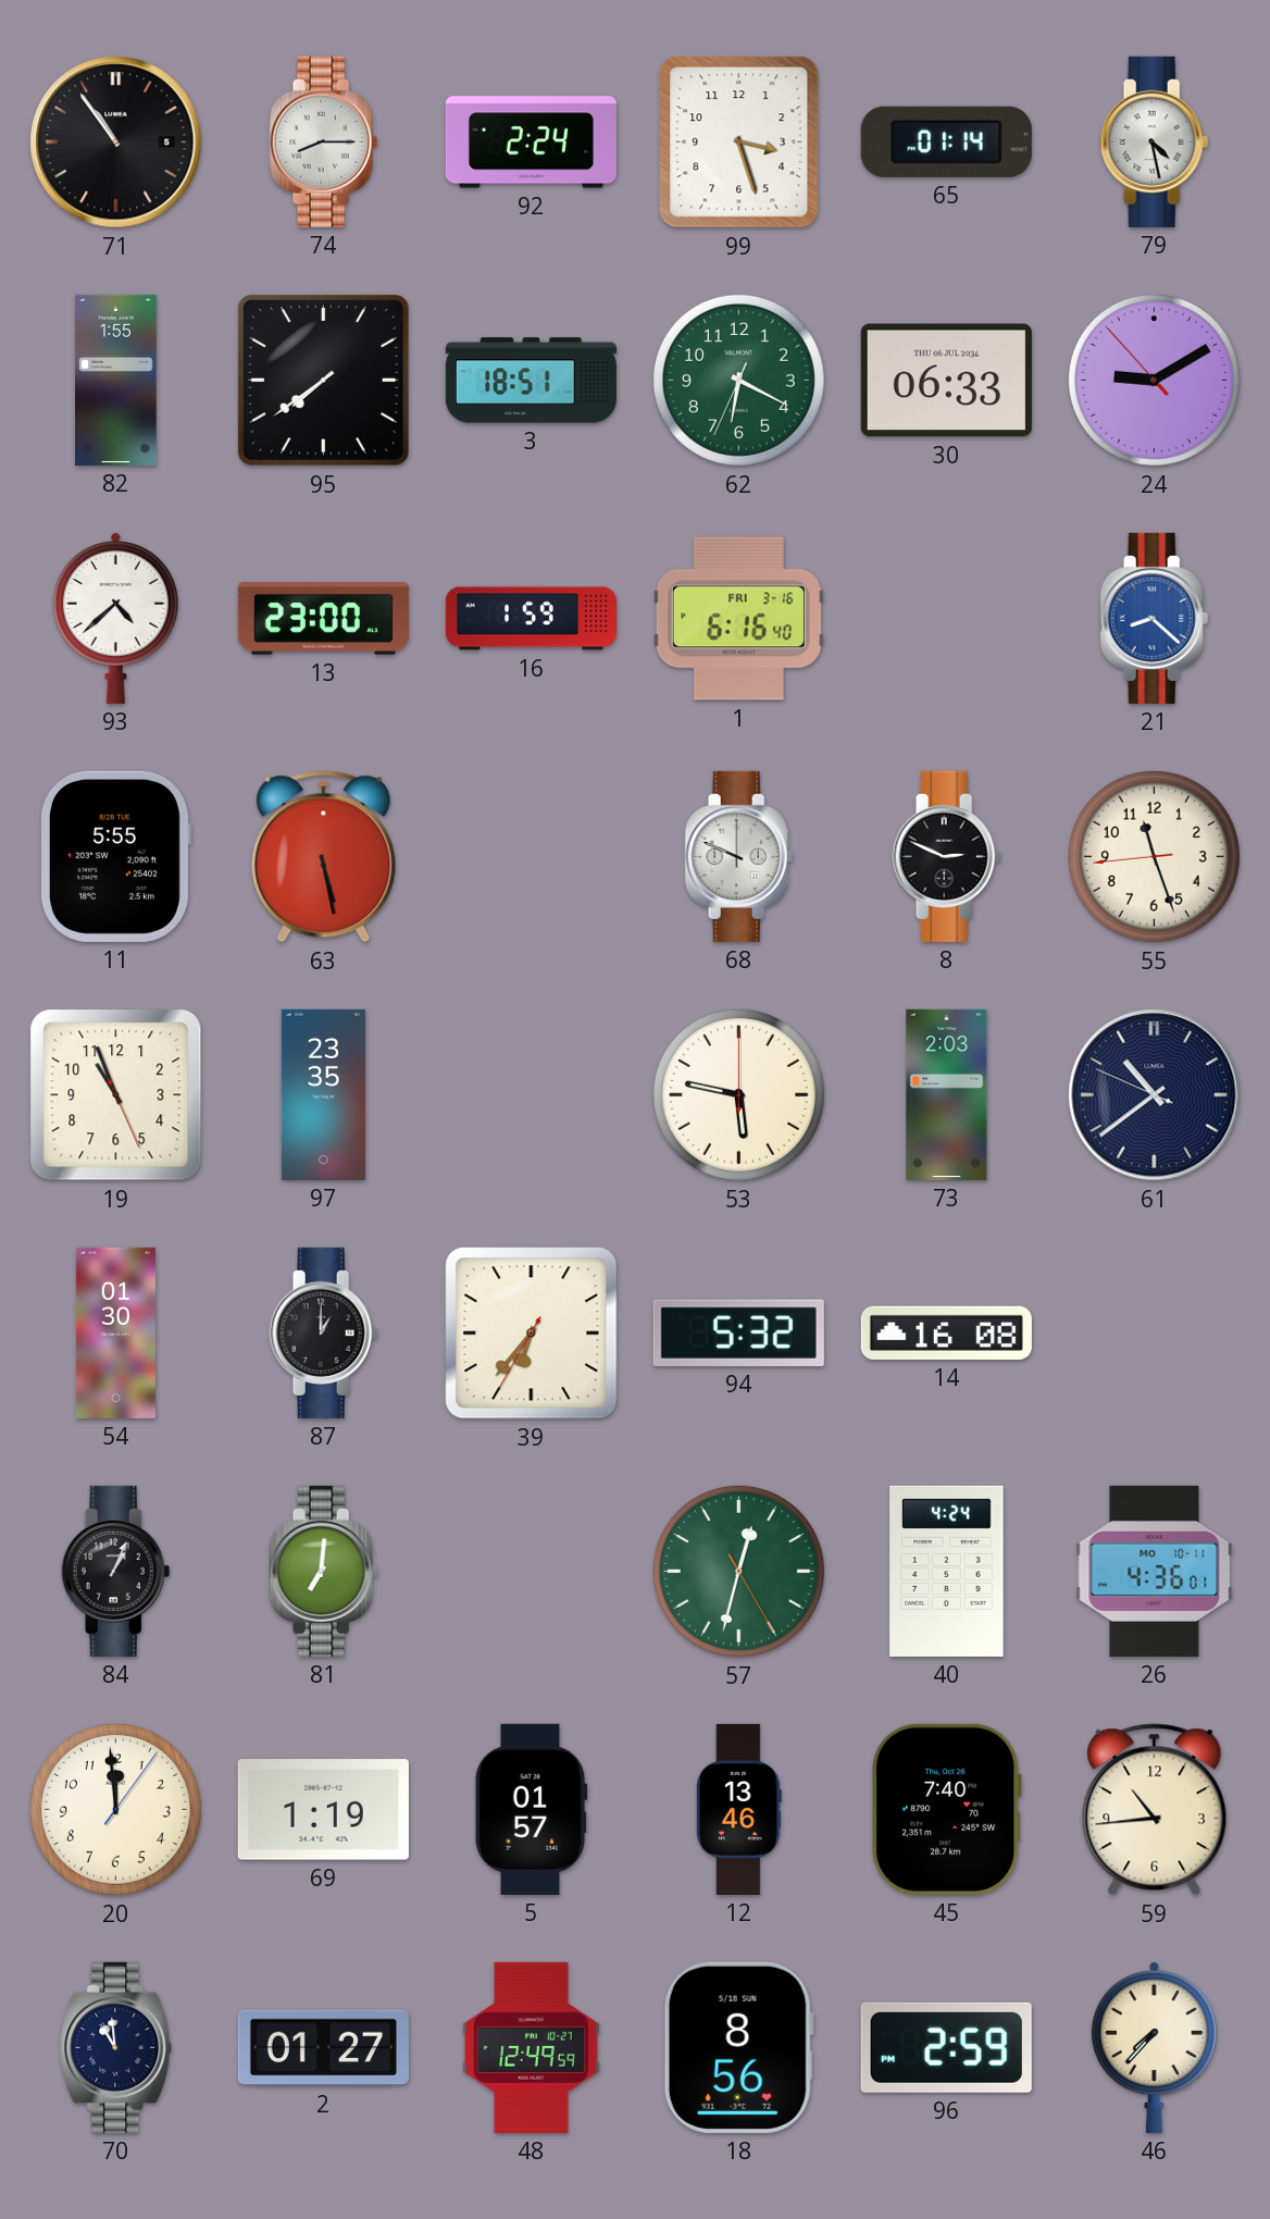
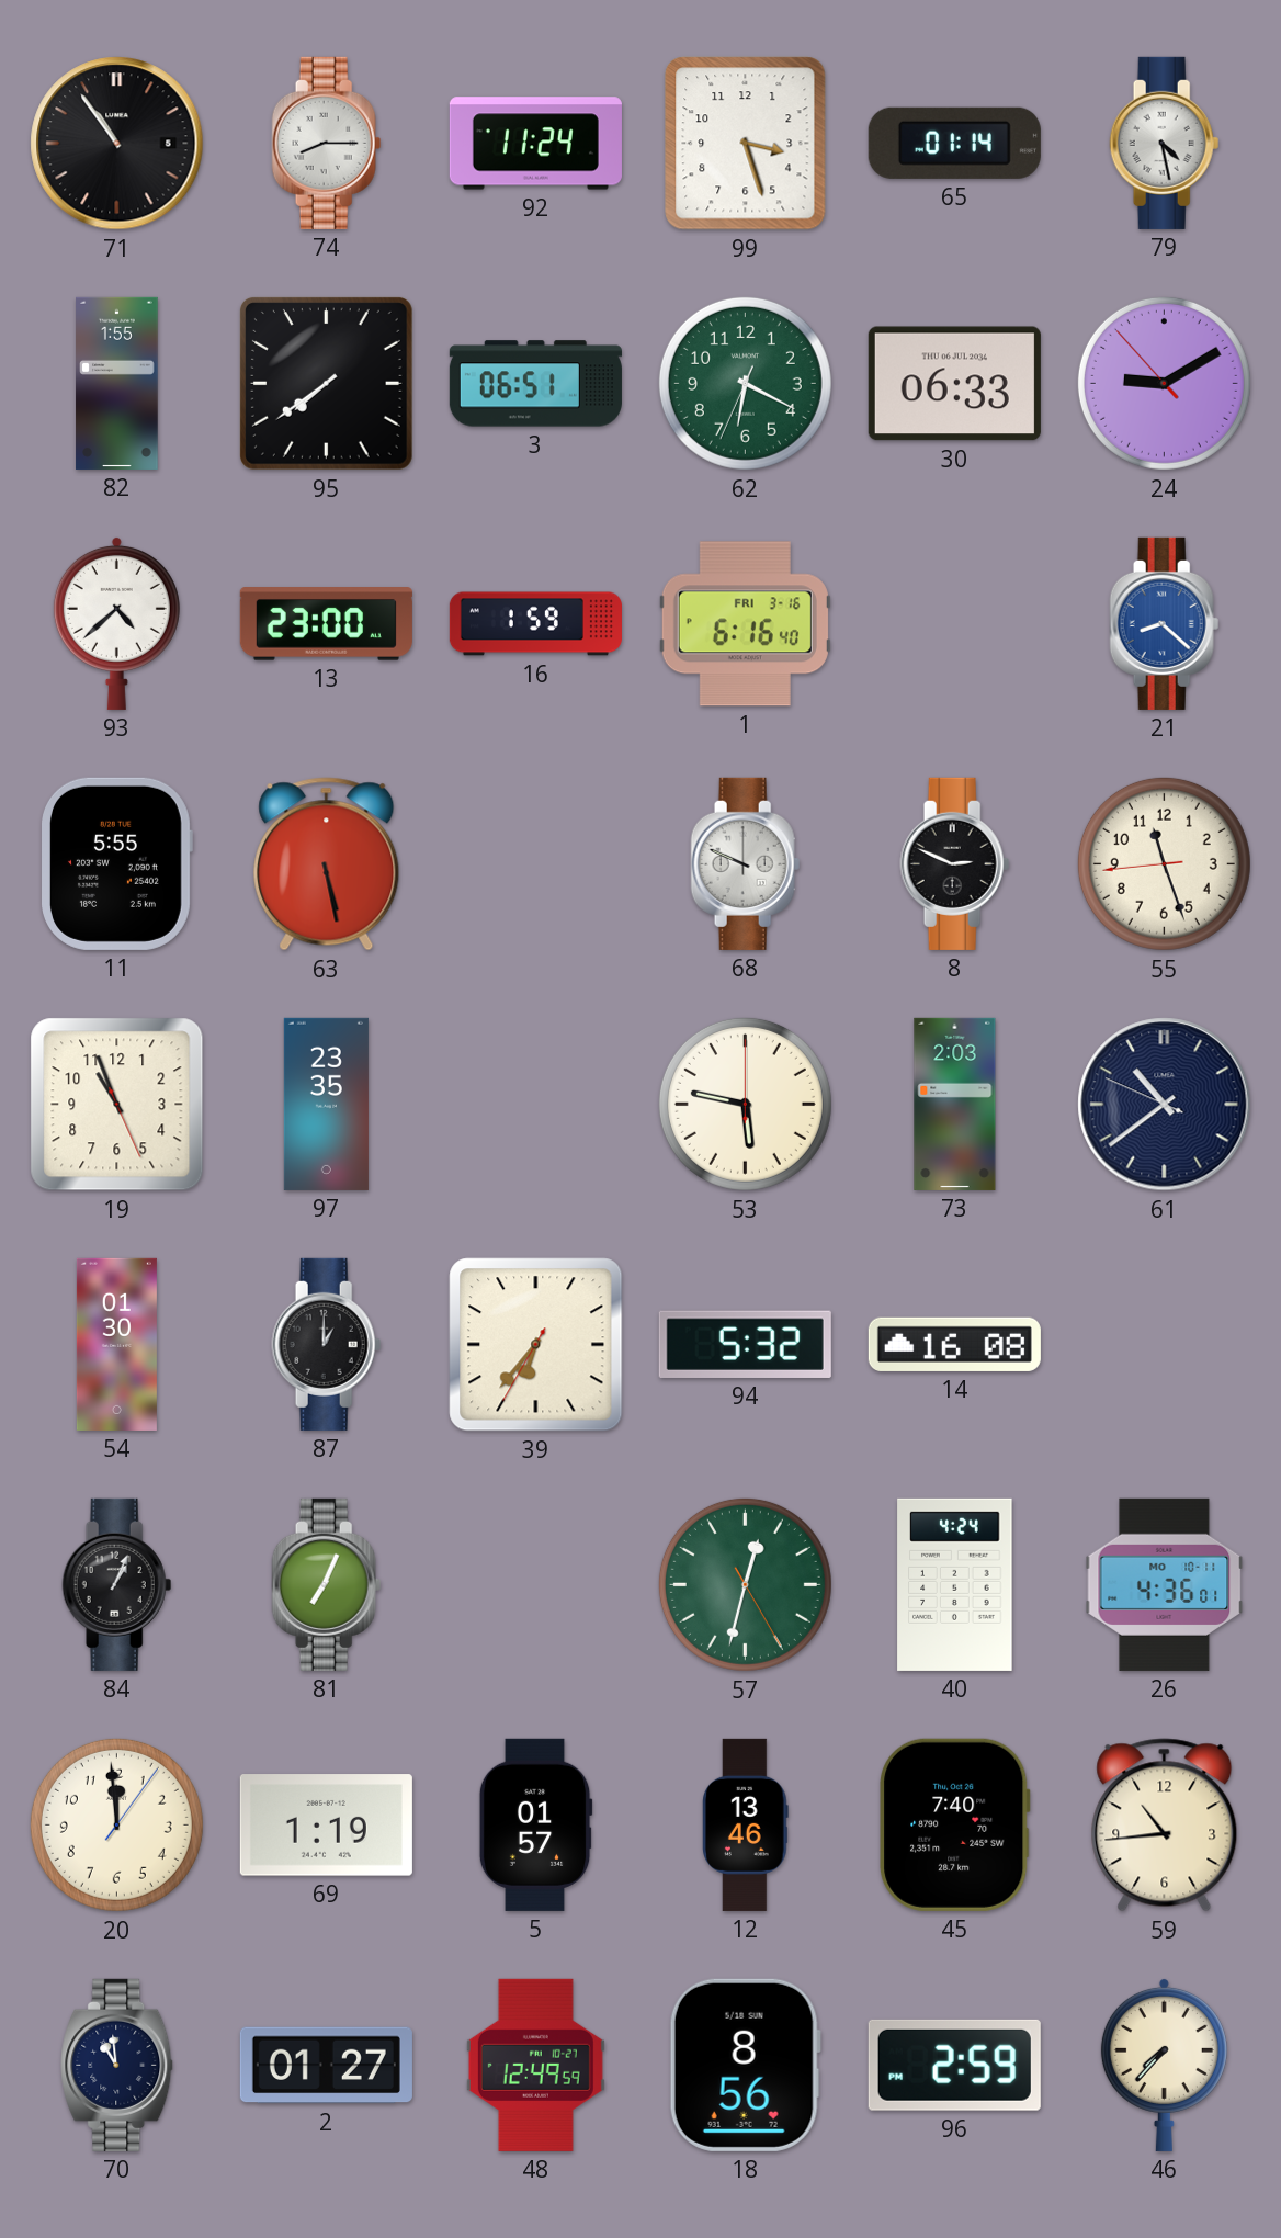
92: 2:24 -> 11:24
3: 18:51 -> 06:51
81: 7:01 -> 7:04
